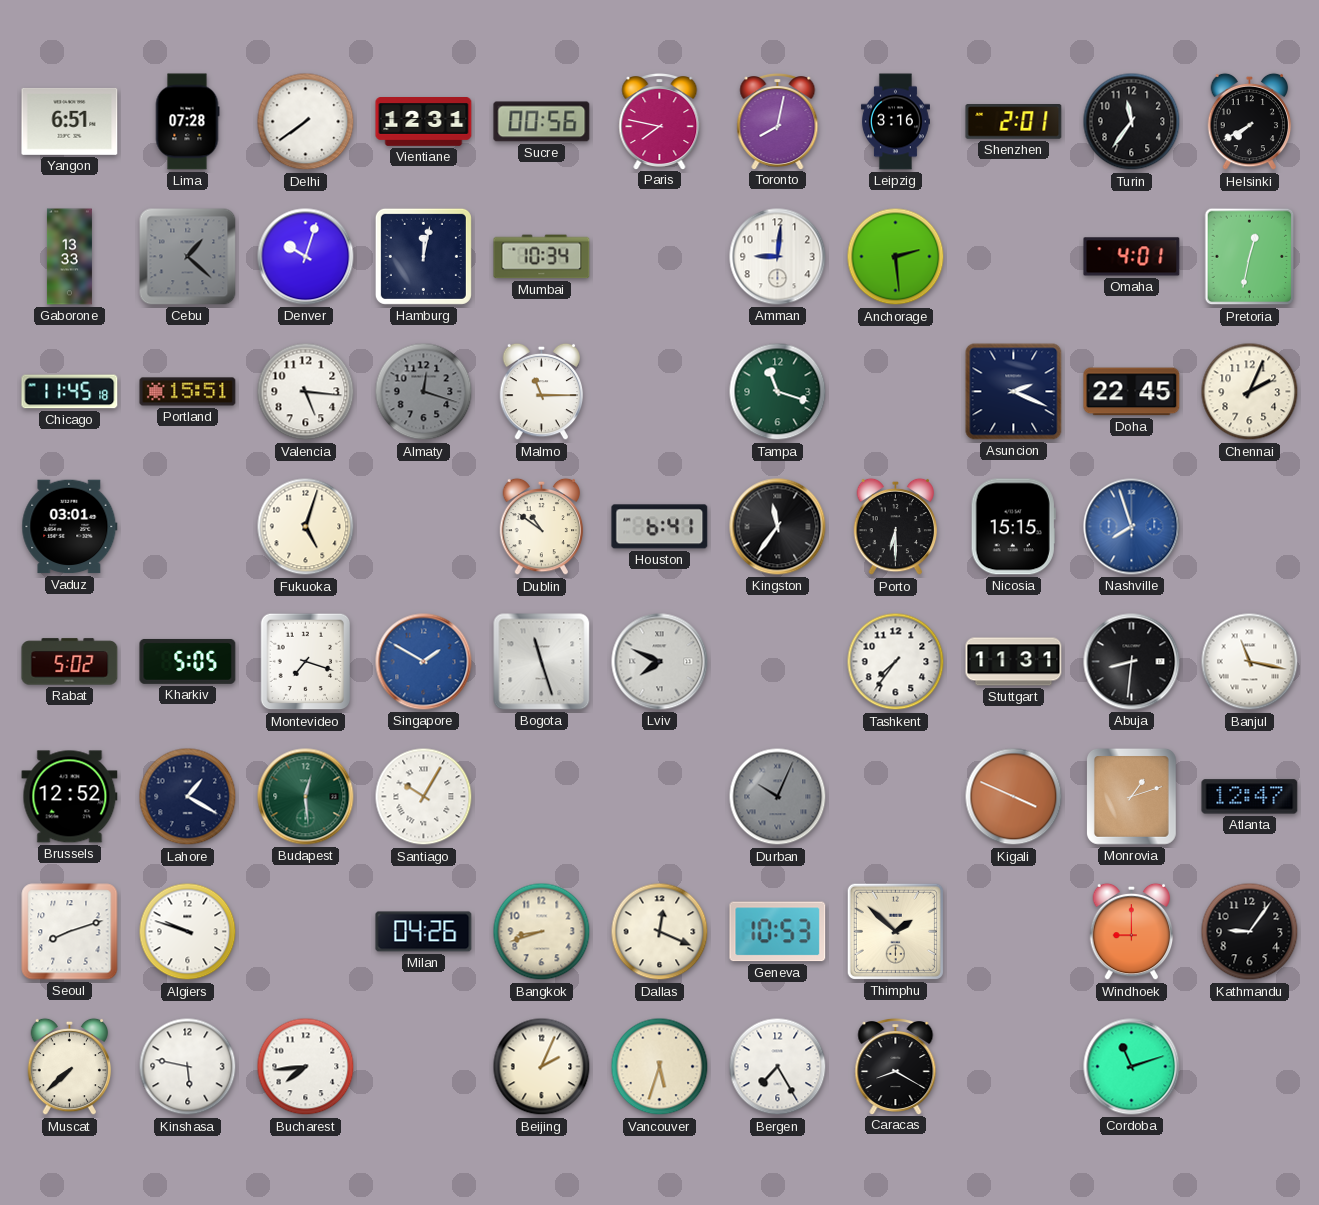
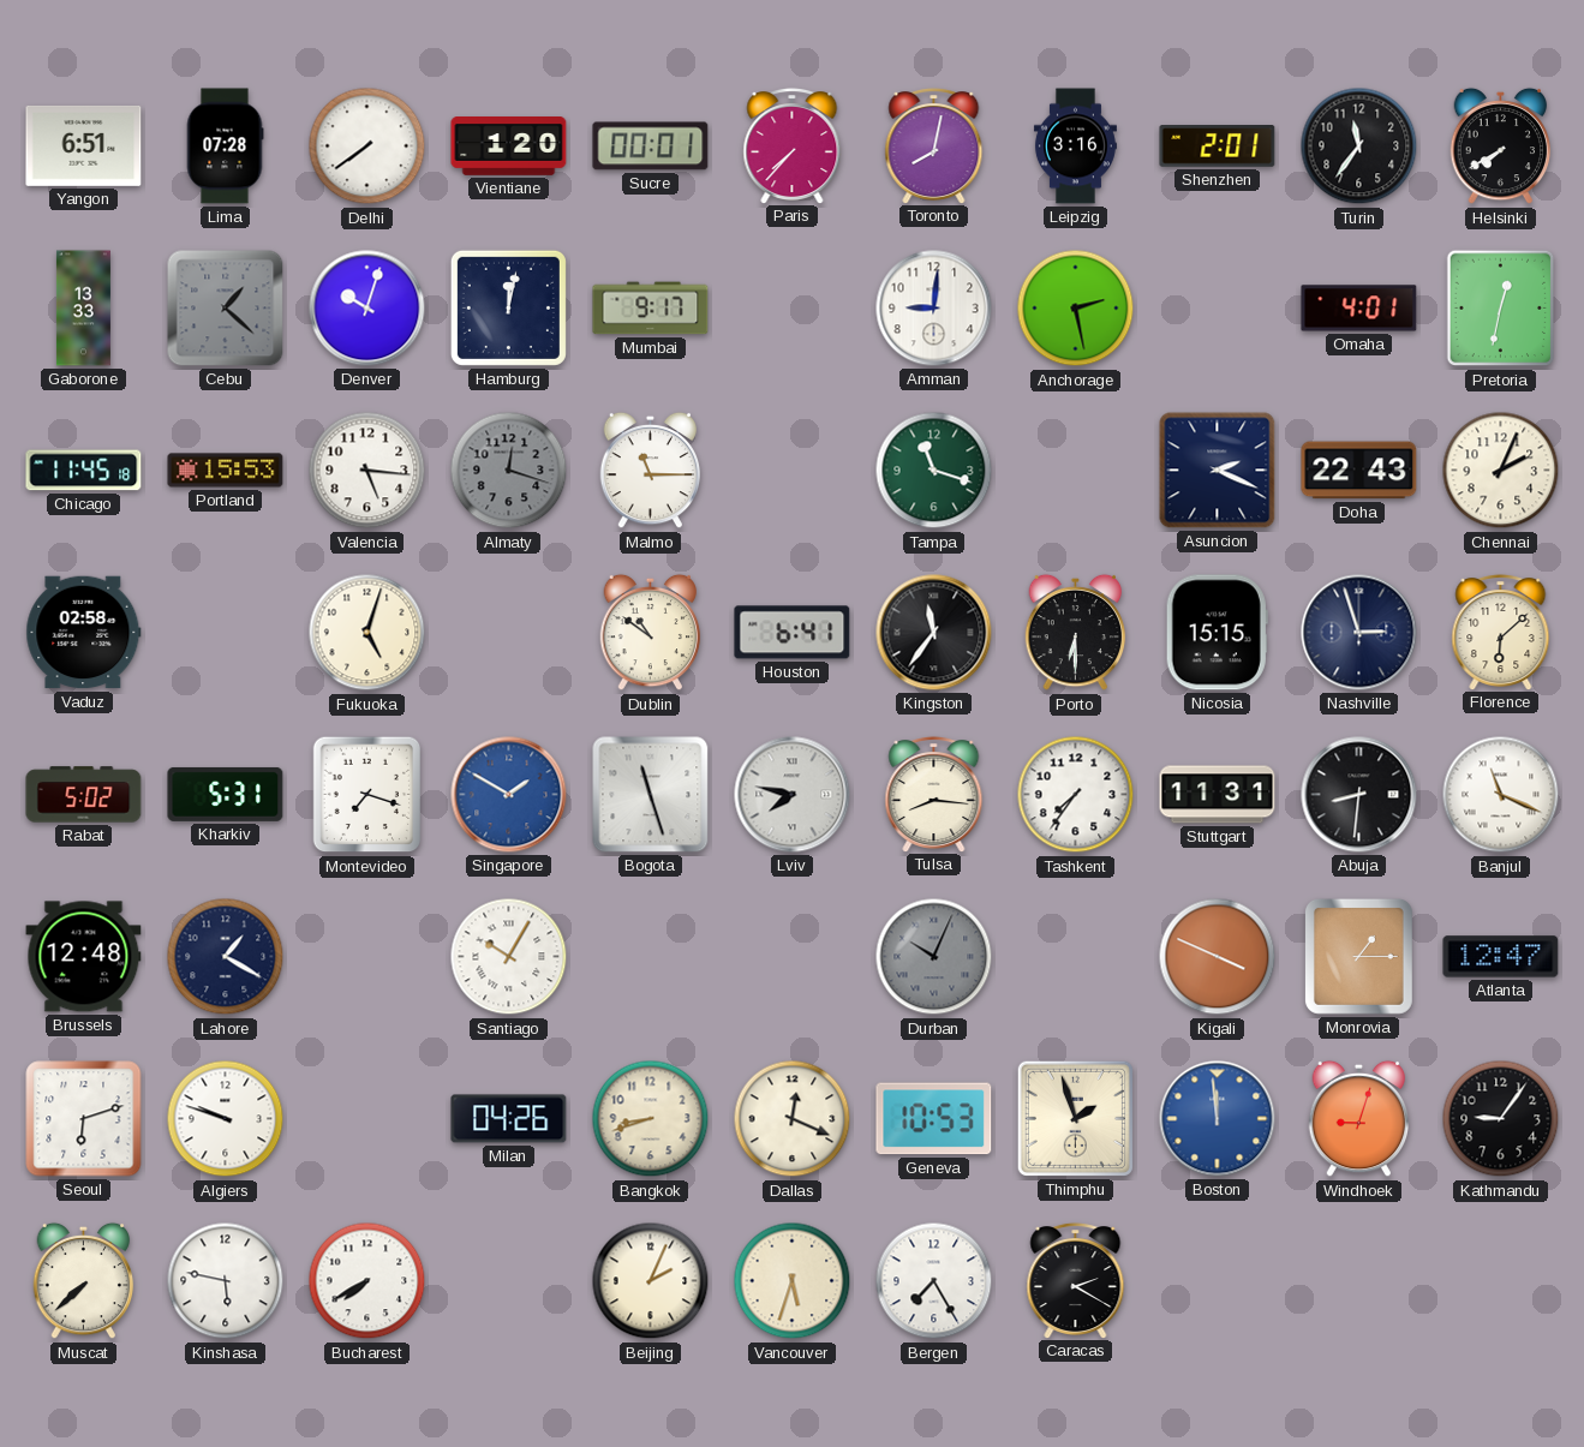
Vientiane: 12:31 -> 1:20
Sucre: 00:56 -> 00:01
Paris: 7:47 -> 7:37
Mumbai: 10:34 -> 9:17
Anchorage: 2:29 -> 2:28
Portland: 15:51 -> 15:53
Doha: 22:45 -> 22:43
Vaduz: 03:01 -> 02:58
Nashville: 7:57 -> 2:57
Nashville dial: blue -> navy
Florence: none -> 6:08
Kharkiv: 5:05 -> 5:31
Lviv: 7:49 -> 7:47
Tulsa: none -> 8:16
Banjul: 11:17 -> 11:19
Brussels: 12:52 -> 12:48
Budapest: 12:29 -> none
Monrovia: 1:12 -> 1:15
Seoul: 8:12 -> 6:12
Thimphu: 1:52 -> 1:57
Boston: none -> 11:59
Windhoek: 9:00 -> 9:03
Bucharest: 7:44 -> 7:40
Caracas: 8:20 -> 2:20
Cordoba: 11:12 -> none
